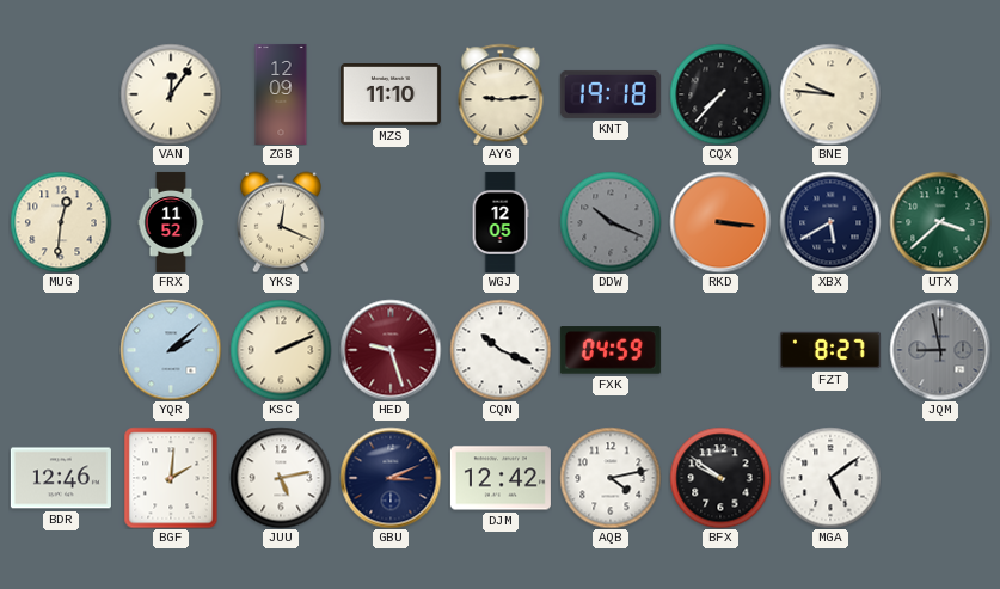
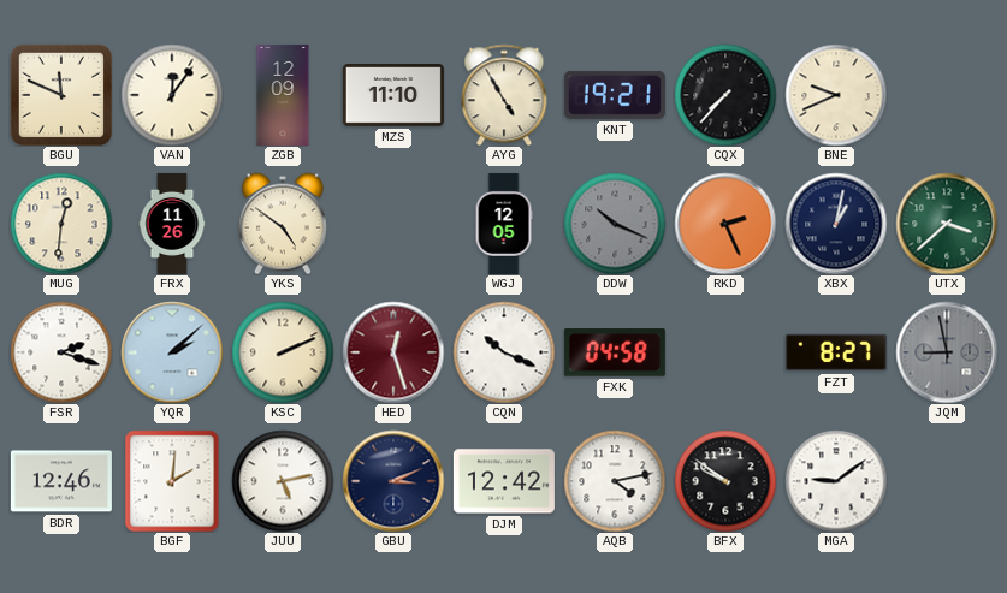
BGU: none -> 11:49
AYG: 9:14 -> 4:55
KNT: 19:18 -> 19:21
BNE: 9:46 -> 9:41
FRX: 11:52 -> 11:26
YKS: 12:19 -> 4:51
RKD: 3:16 -> 2:26
XBX: 5:40 -> 1:02
FSR: none -> 2:18
HED: 9:27 -> 12:27
FXK: 04:59 -> 04:58
MGA: 5:09 -> 9:09
